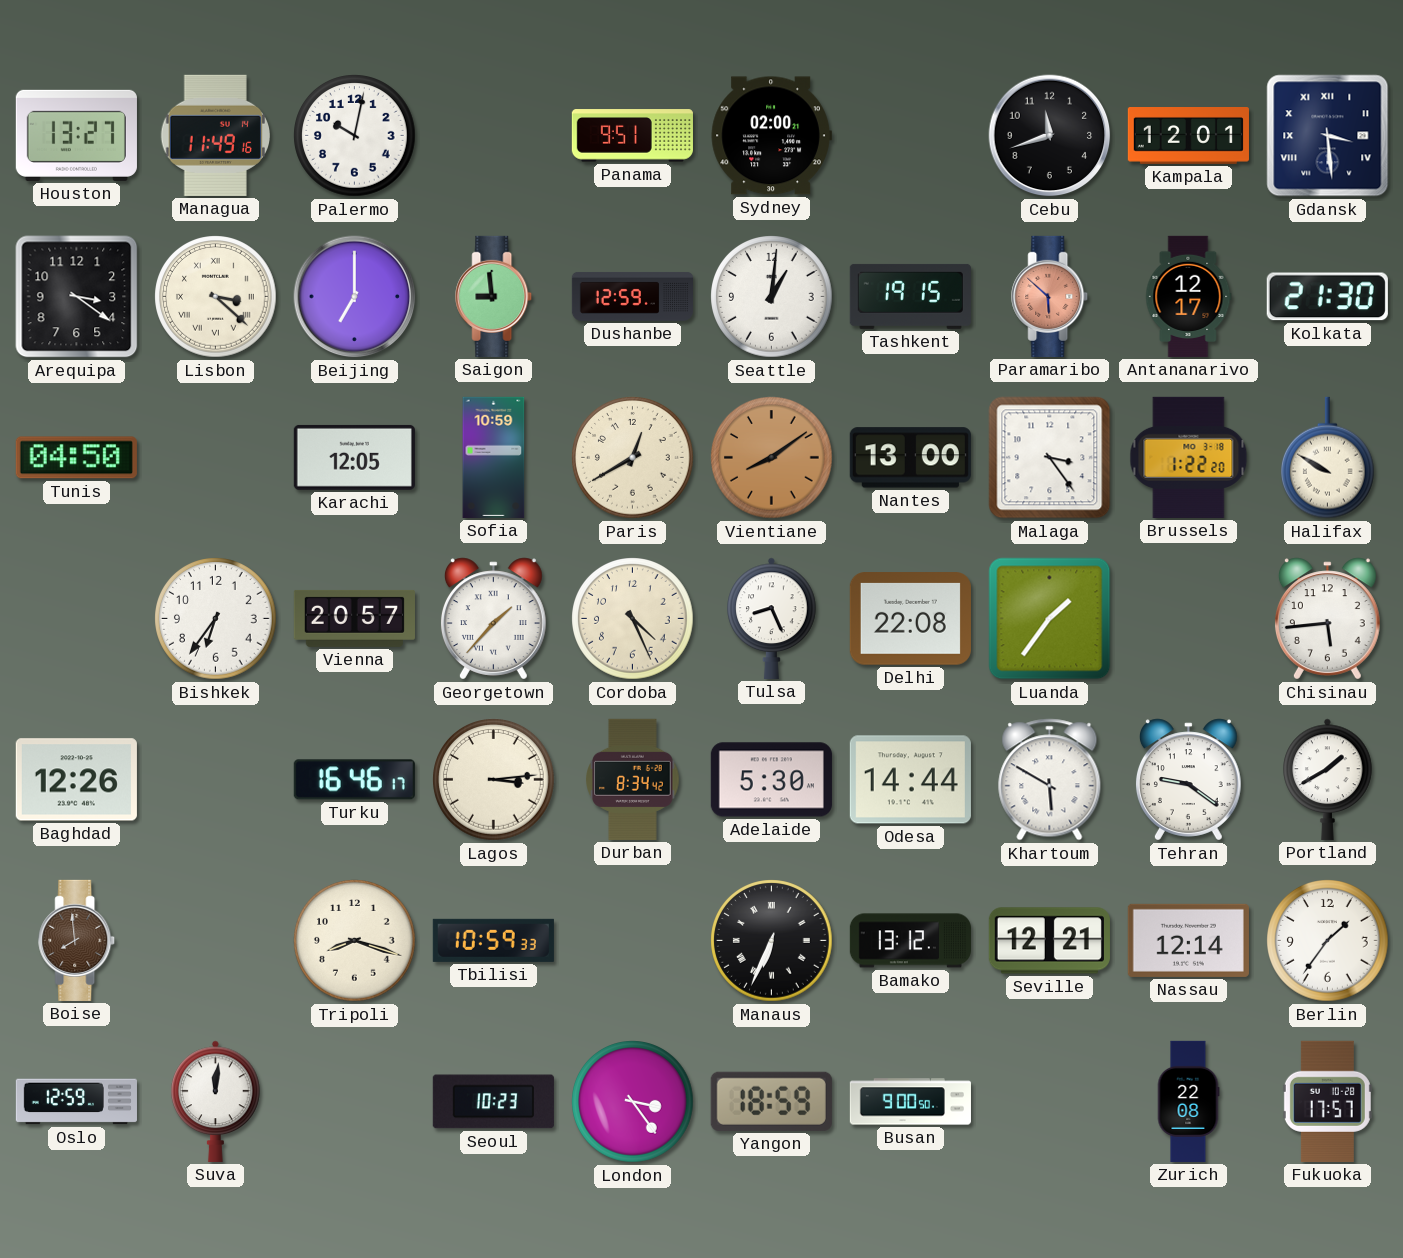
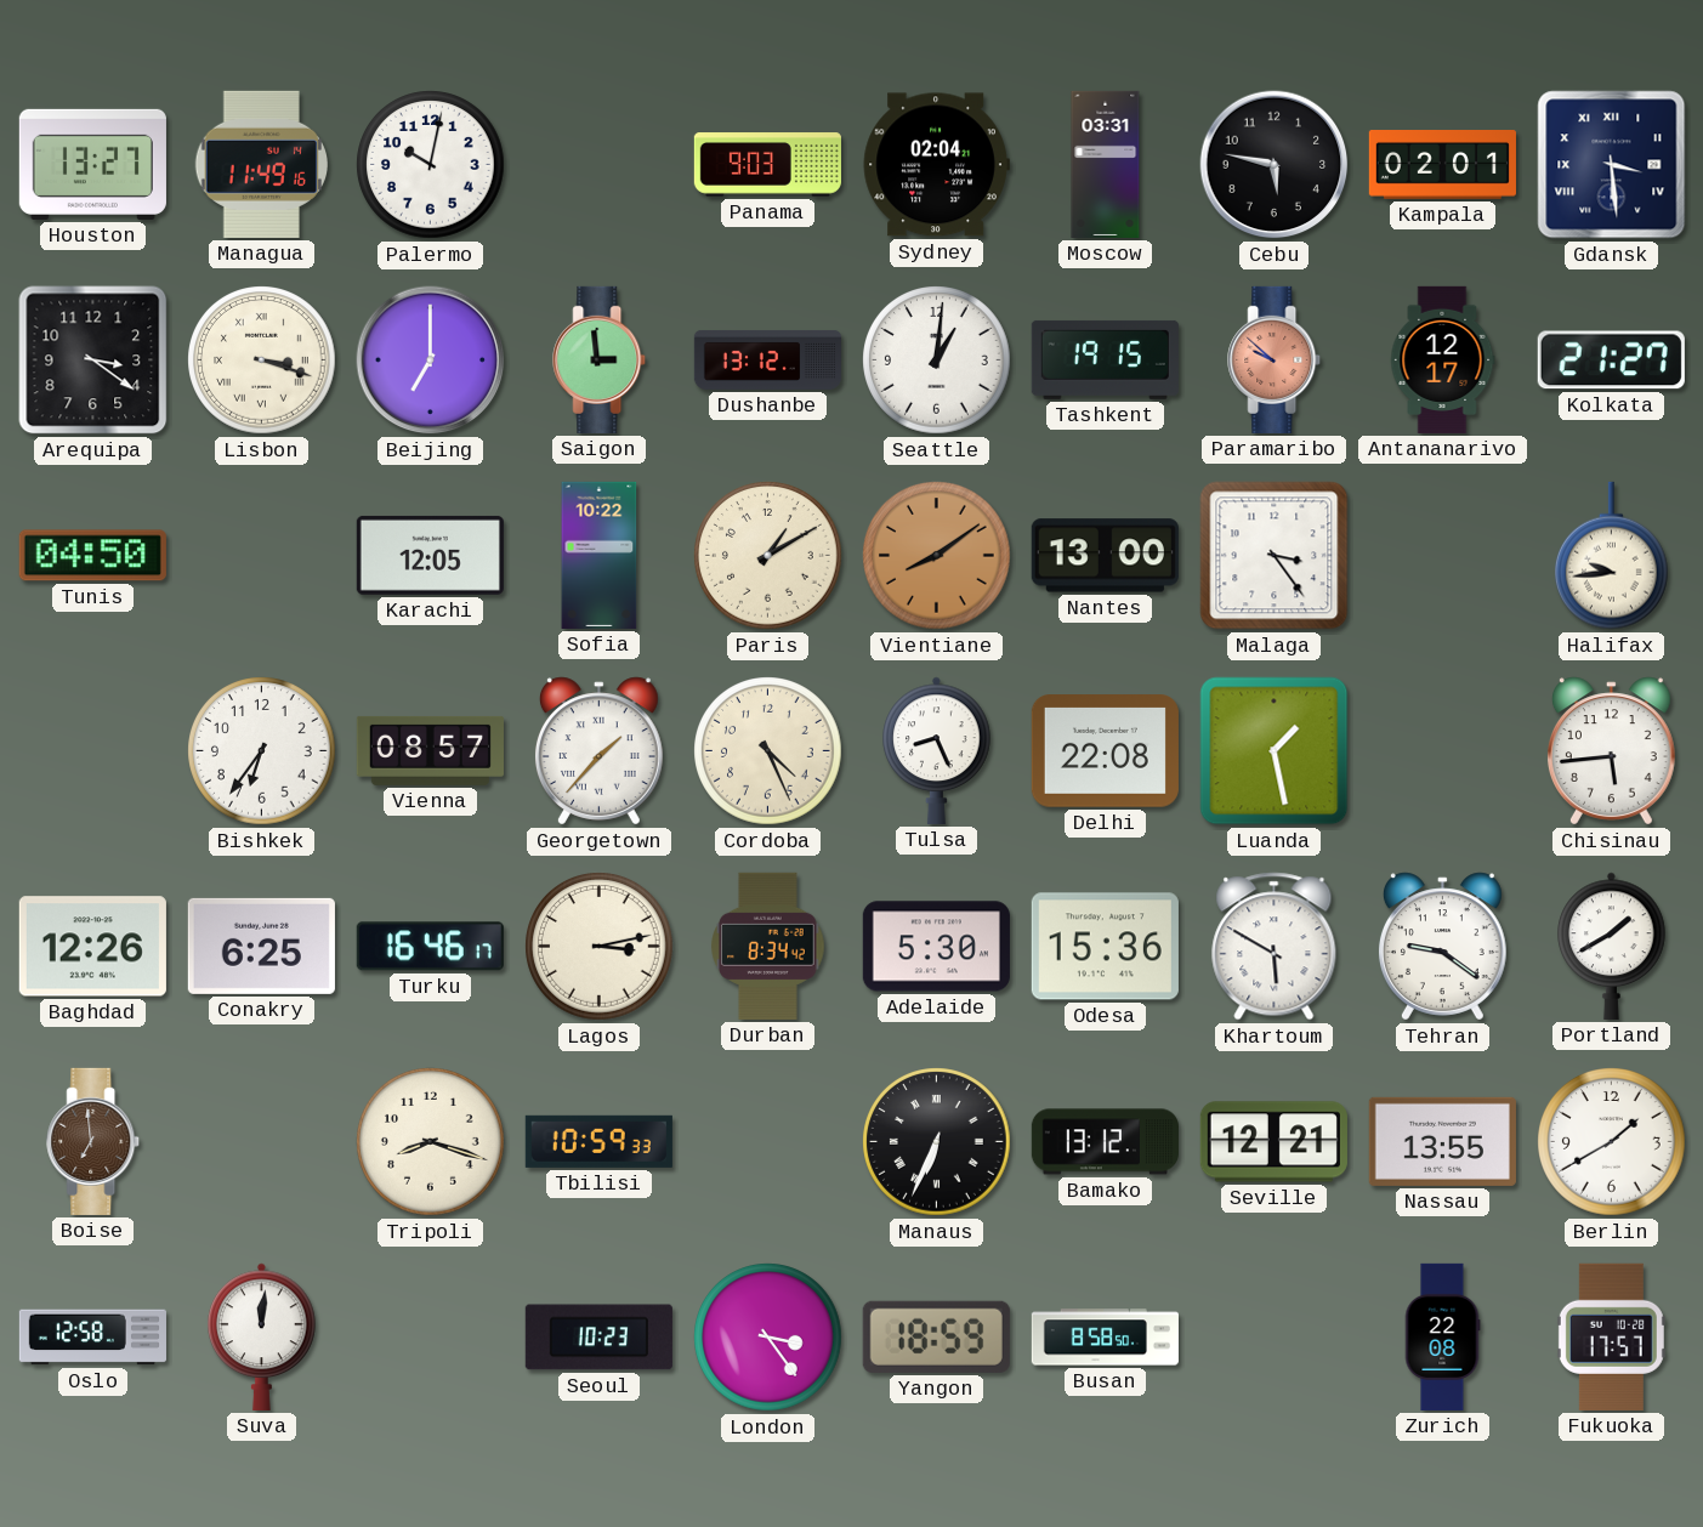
Panama: 9:51 -> 9:03
Sydney: 02:00 -> 02:04
Moscow: none -> 03:31
Cebu: 11:42 -> 5:47
Kampala: 12:01 -> 02:01
Lisbon: 3:22 -> 3:18
Saigon: 8:59 -> 2:59
Dushanbe: 12:59 -> 13:12
Paramaribo: 5:52 -> 9:52
Kolkata: 21:30 -> 21:27
Sofia: 10:59 -> 10:22
Paris: 12:40 -> 1:10
Brussels: 1:22 -> none
Halifax: 9:50 -> 9:44
Vienna: 20:57 -> 08:57
Luanda: 1:36 -> 1:28
Conakry: none -> 6:25
Lagos: 3:14 -> 3:13
Odesa: 14:44 -> 15:36
Boise: 7:59 -> 6:59
Nassau: 12:14 -> 13:55
Berlin: 1:36 -> 1:40
Oslo: 12:59 -> 12:58
Busan: 9:00 -> 8:58
